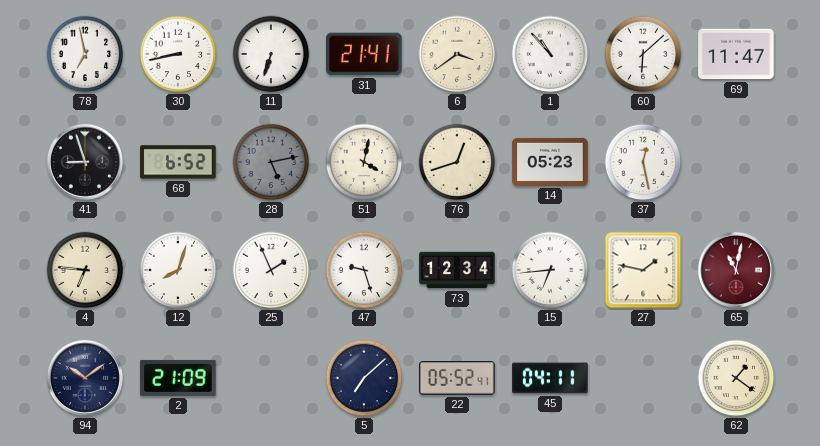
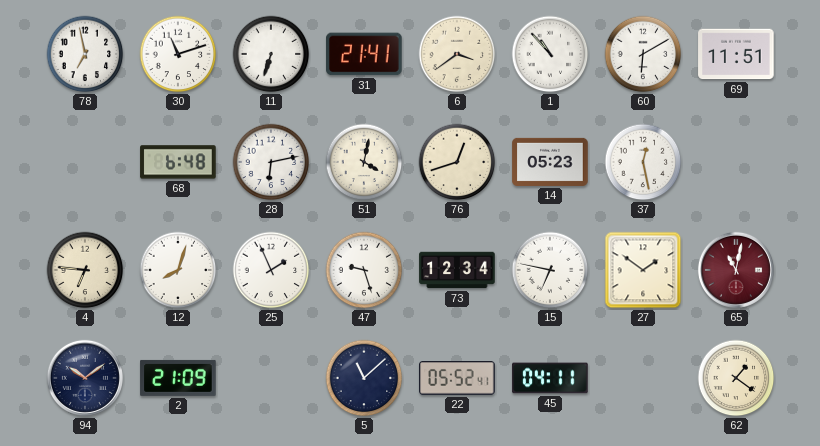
30: 8:43 -> 11:12
60: 6:08 -> 6:10
69: 11:47 -> 11:51
41: 8:57 -> none
68: 6:52 -> 6:48
28: 5:13 -> 6:13
28 dial: grey -> white
15: 6:44 -> 6:47
27: 1:47 -> 1:51
5: 7:08 -> 11:08
